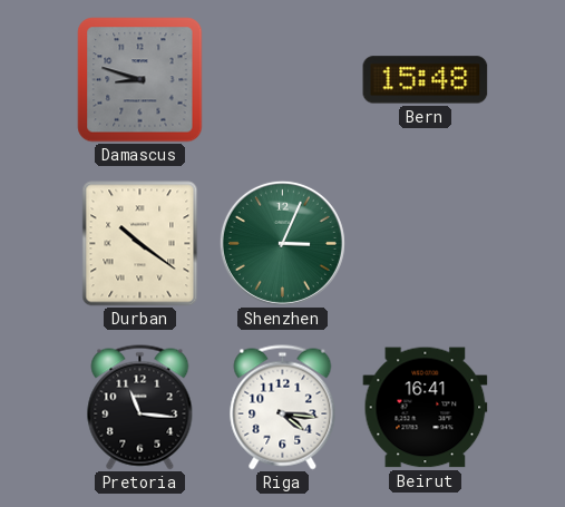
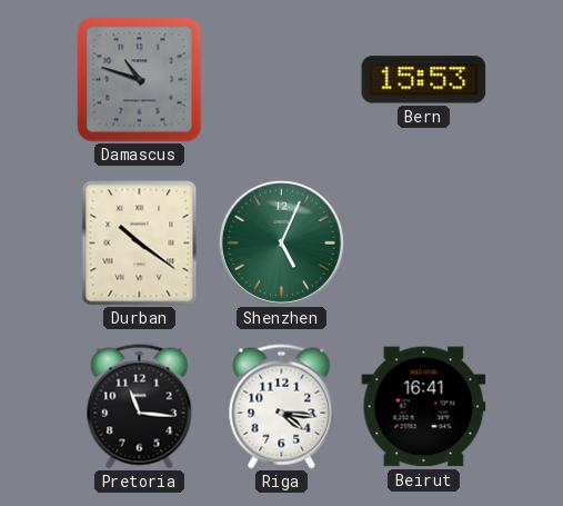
Damascus: 8:48 -> 10:48
Bern: 15:48 -> 15:53
Shenzhen: 3:04 -> 5:04
